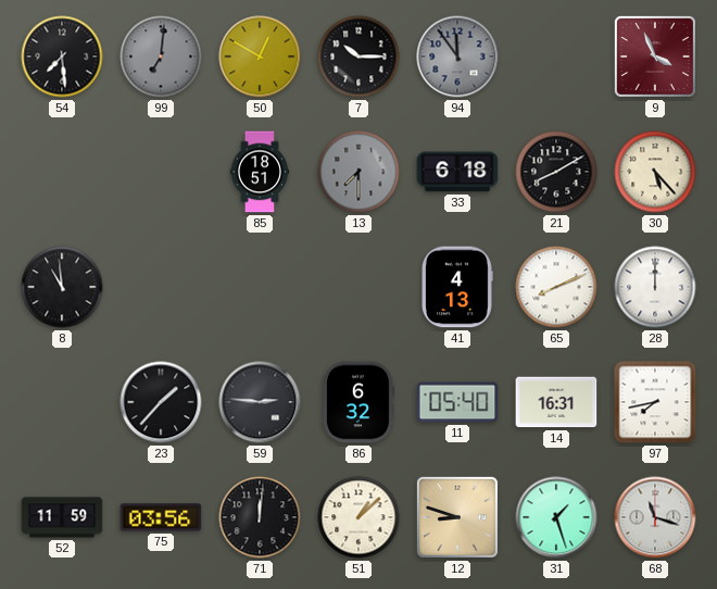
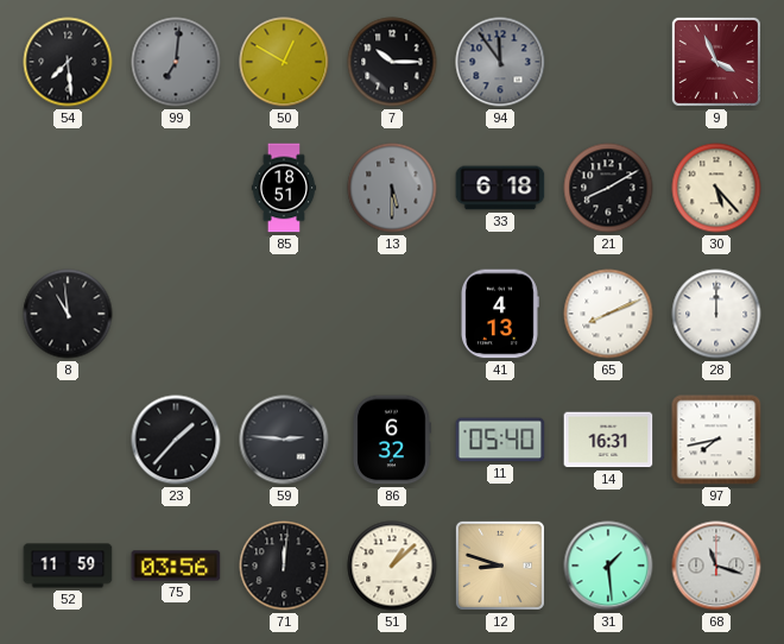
13: 7:30 -> 5:30
31: 1:27 -> 1:29
